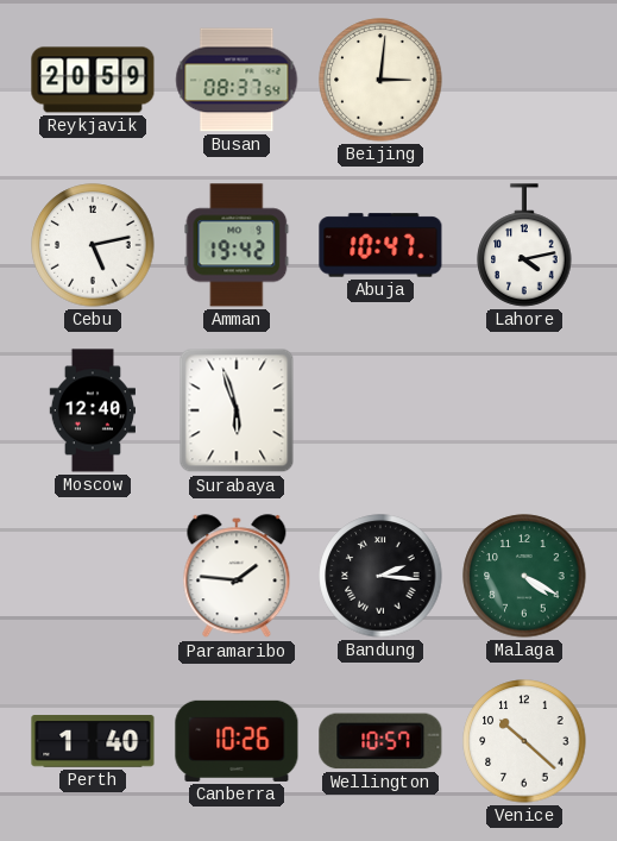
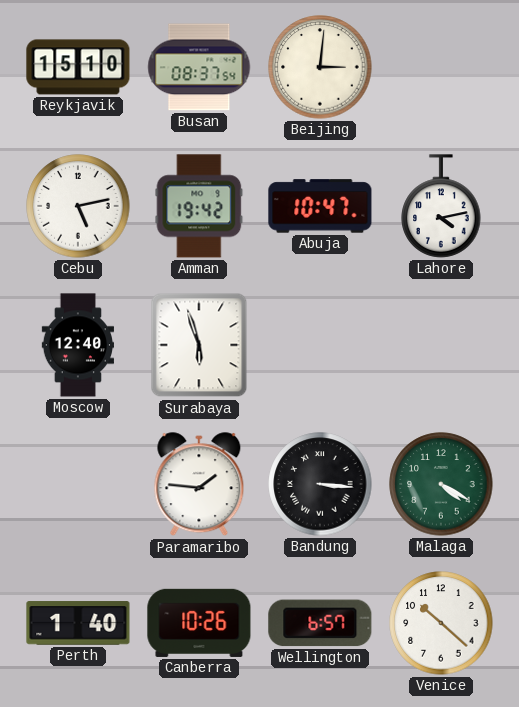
Reykjavik: 20:59 -> 15:10
Bandung: 2:16 -> 3:16
Wellington: 10:57 -> 6:57
